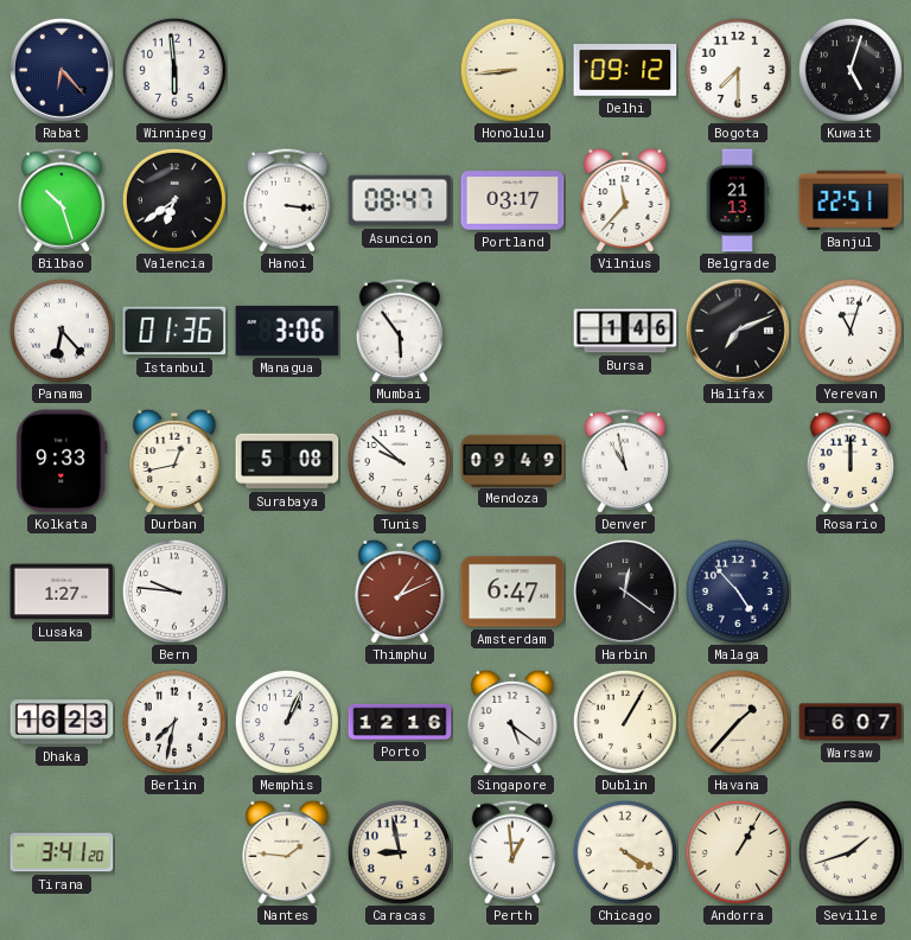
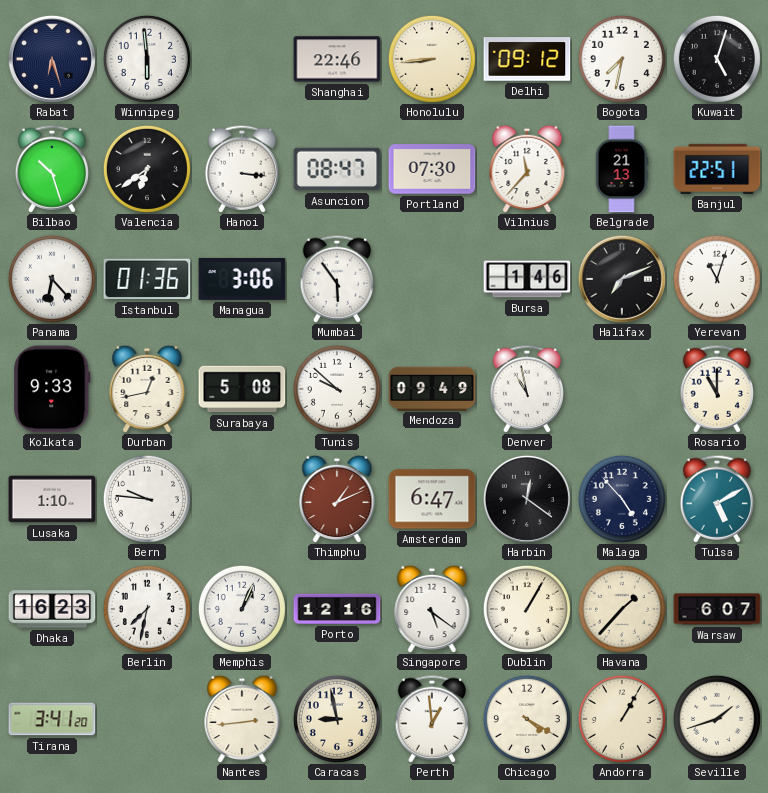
Rabat: 6:23 -> 6:27
Shanghai: none -> 22:46
Bogota: 7:30 -> 7:32
Portland: 03:17 -> 07:30
Rosario: 12:00 -> 11:00
Lusaka: 1:27 -> 1:10
Tulsa: none -> 5:10
Nantes: 1:46 -> 2:44
